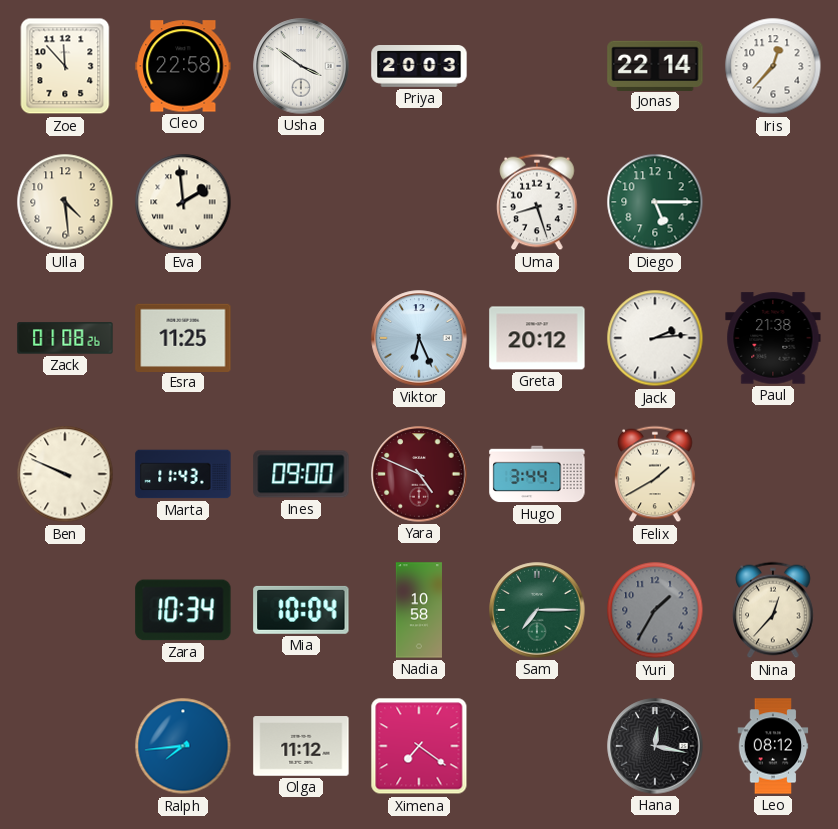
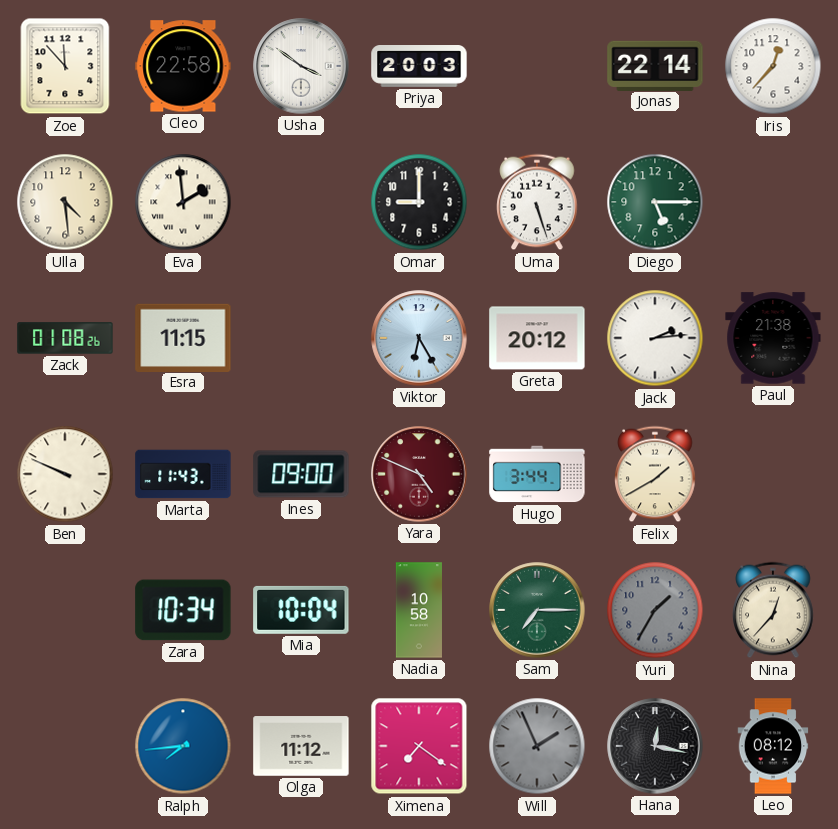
Omar: none -> 9:00
Uma: 8:27 -> 5:27
Esra: 11:25 -> 11:15
Viktor: 6:26 -> 6:25
Will: none -> 1:56
